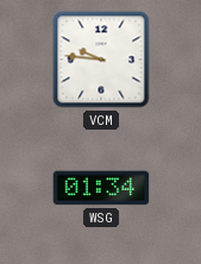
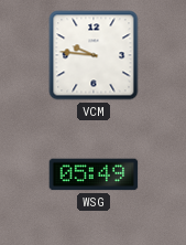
WSG: 01:34 -> 05:49
